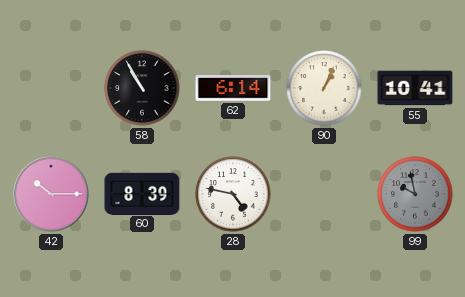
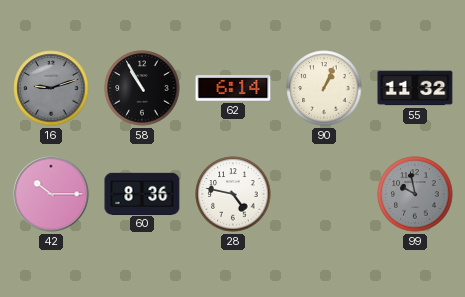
16: none -> 9:12
55: 10:41 -> 11:32
60: 8:39 -> 8:36
